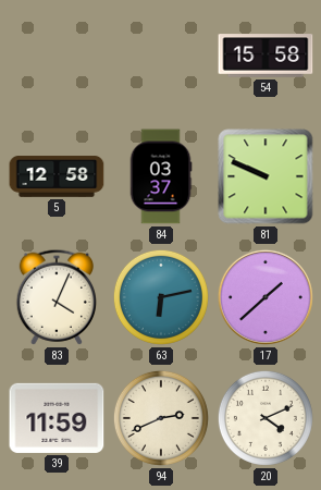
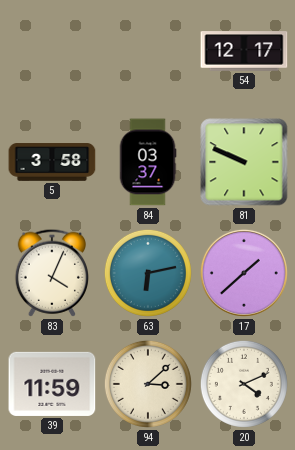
54: 15:58 -> 12:17
5: 12:58 -> 3:58
94: 2:41 -> 3:08
